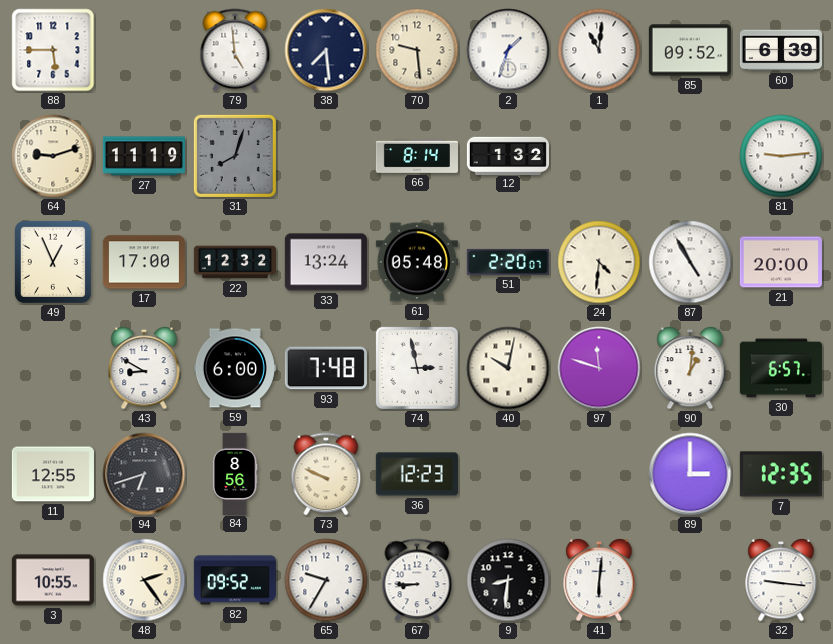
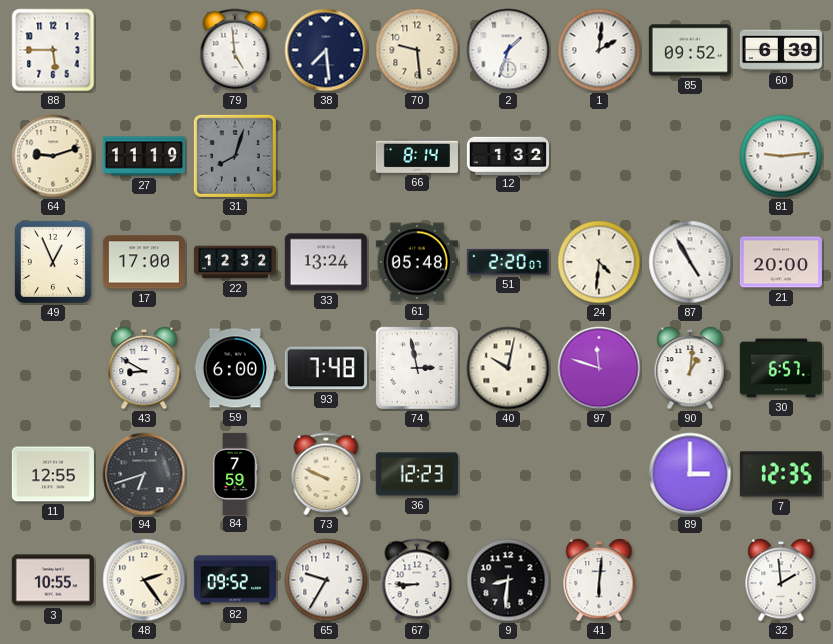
1: 11:01 -> 2:01
84: 8:56 -> 7:59
32: 9:16 -> 1:59
